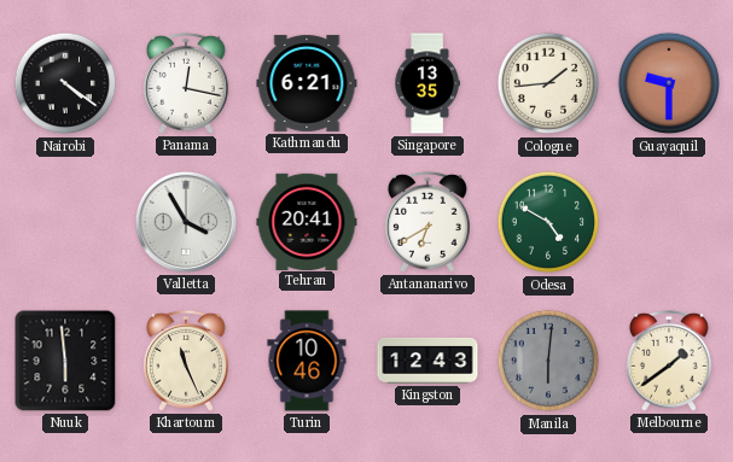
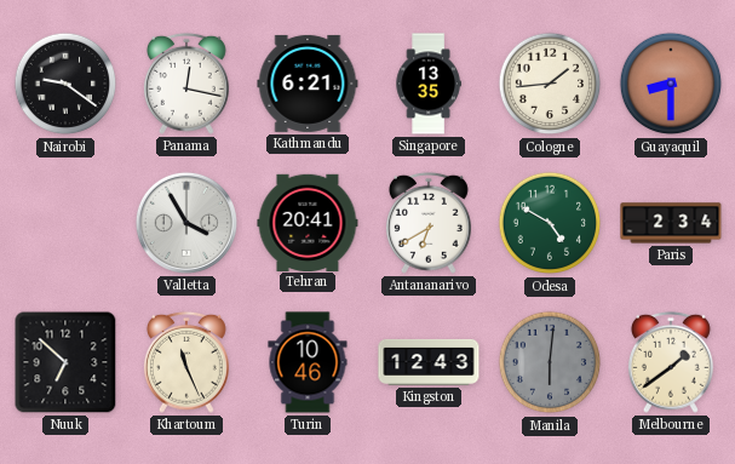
Nairobi: 4:21 -> 9:21
Guayaquil: 9:30 -> 8:30
Paris: none -> 2:34
Nuuk: 5:59 -> 6:52
